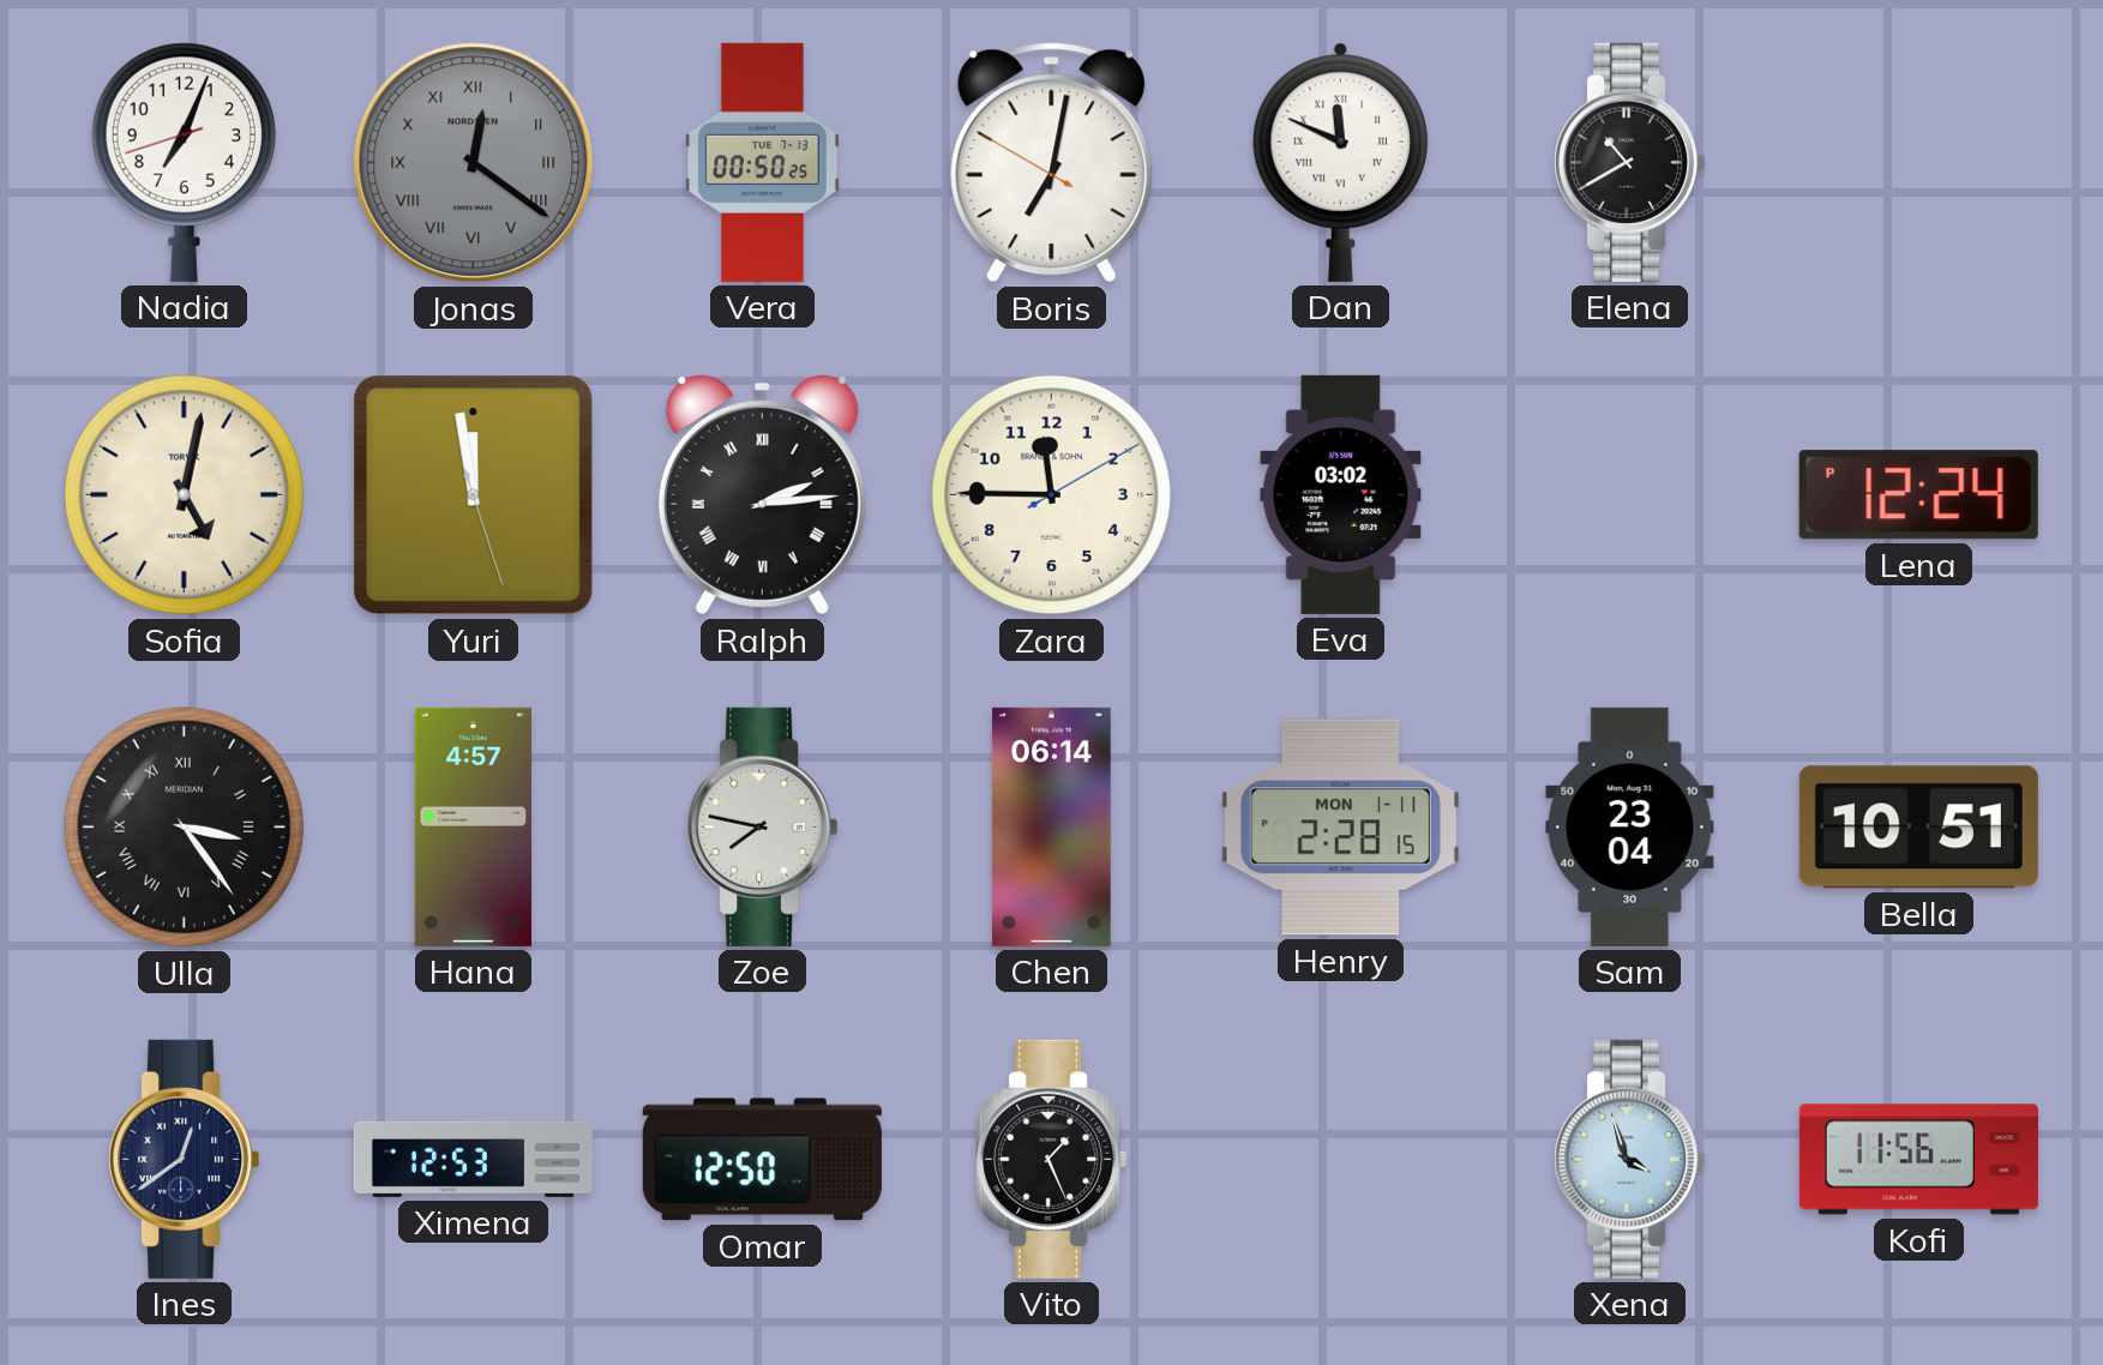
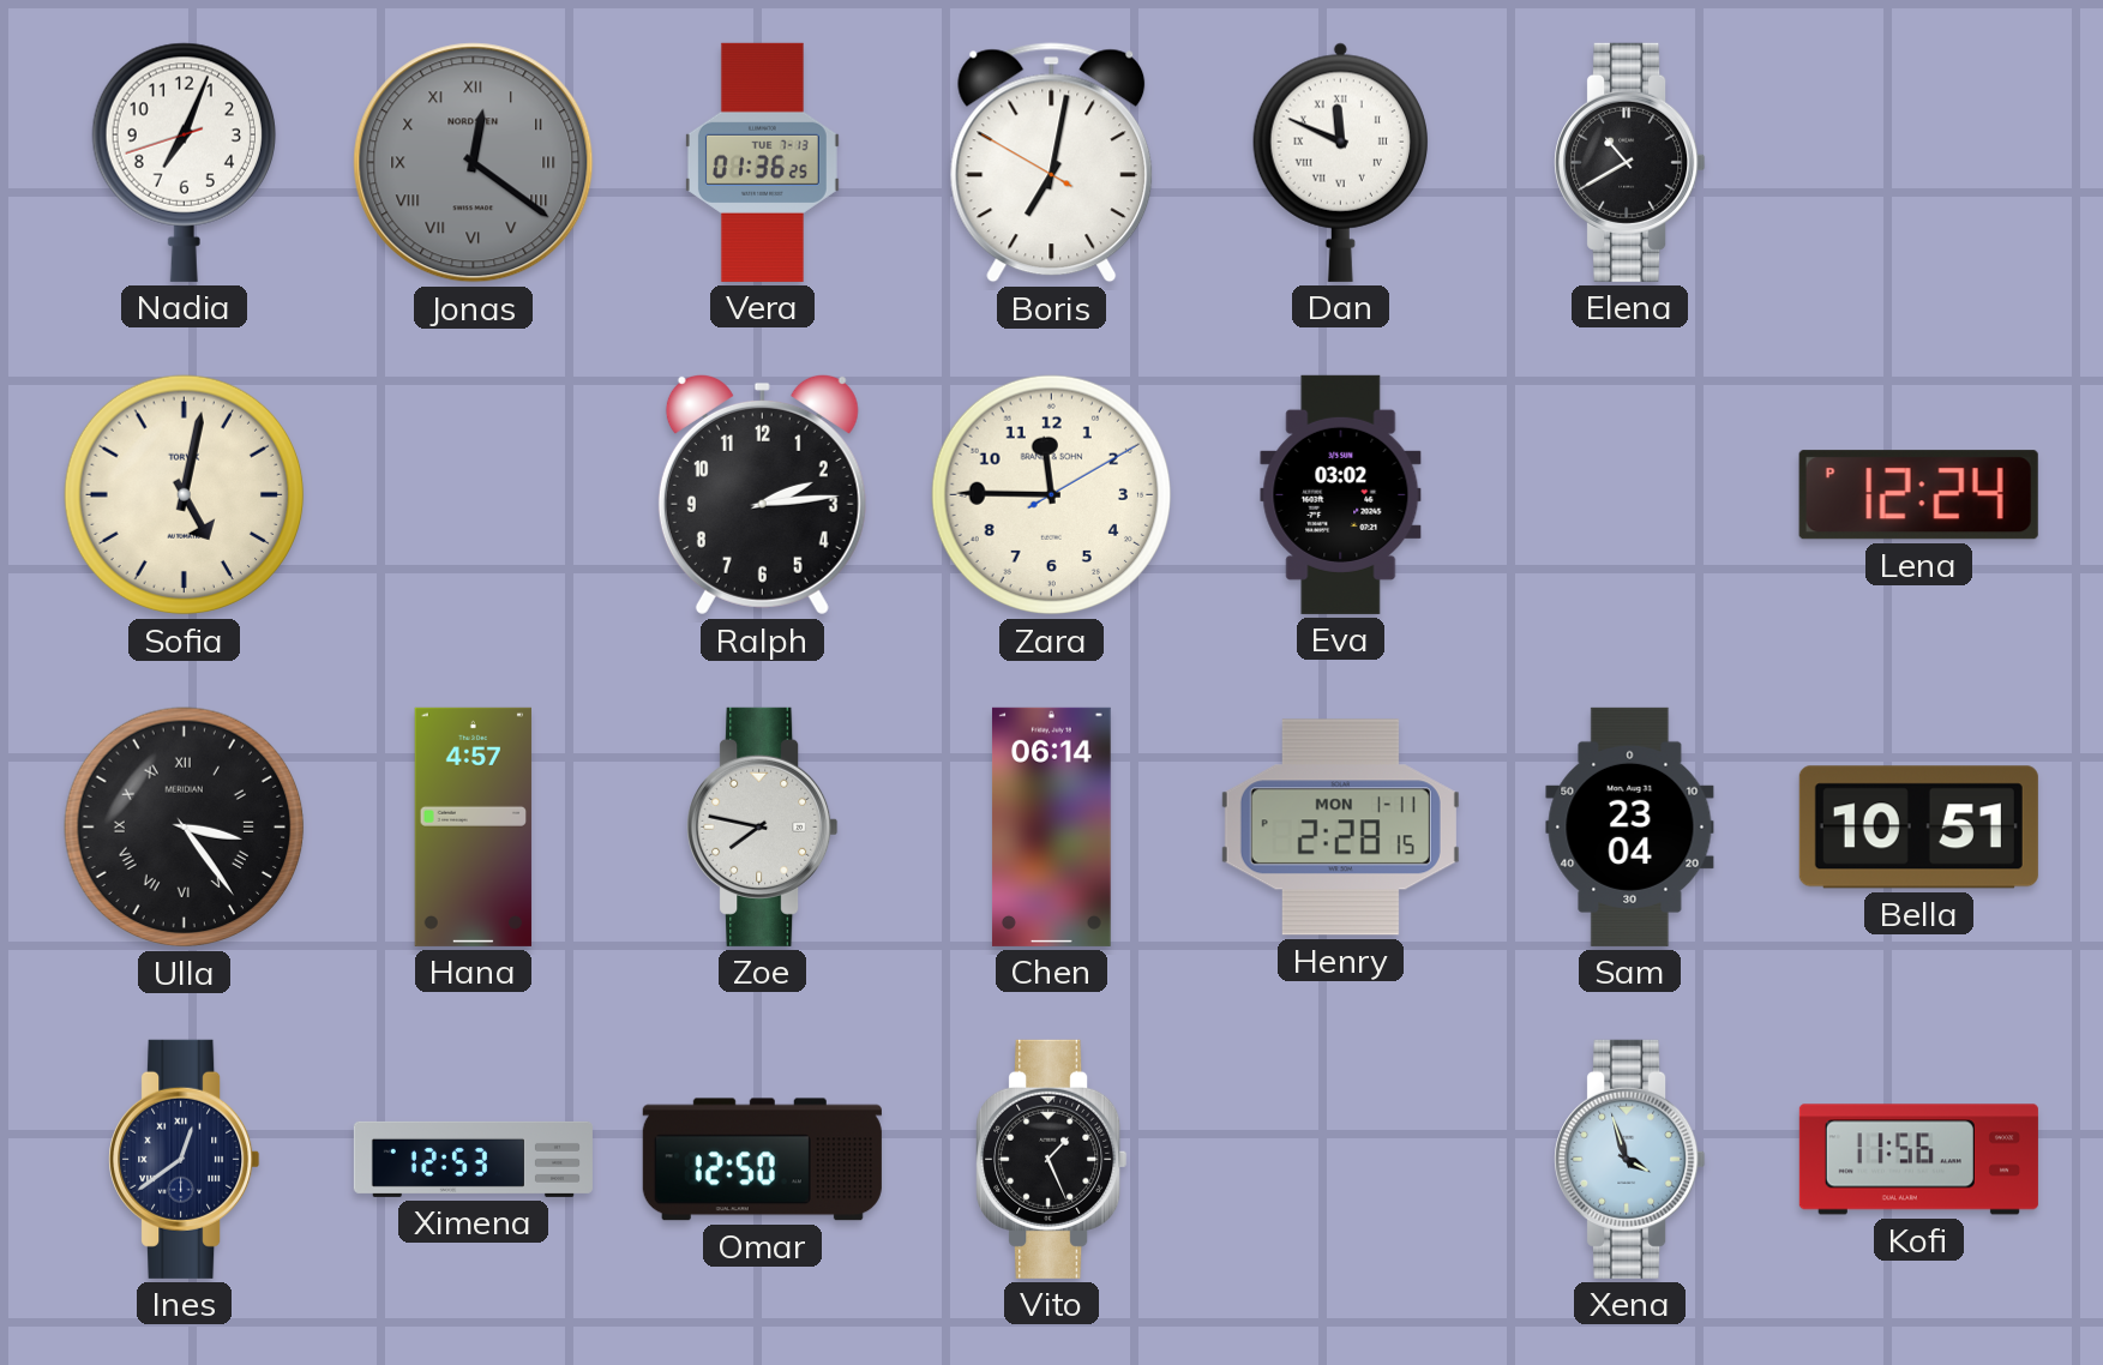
Vera: 00:50 -> 01:36
Yuri: 11:58 -> none
Ralph numerals: Roman -> Arabic
